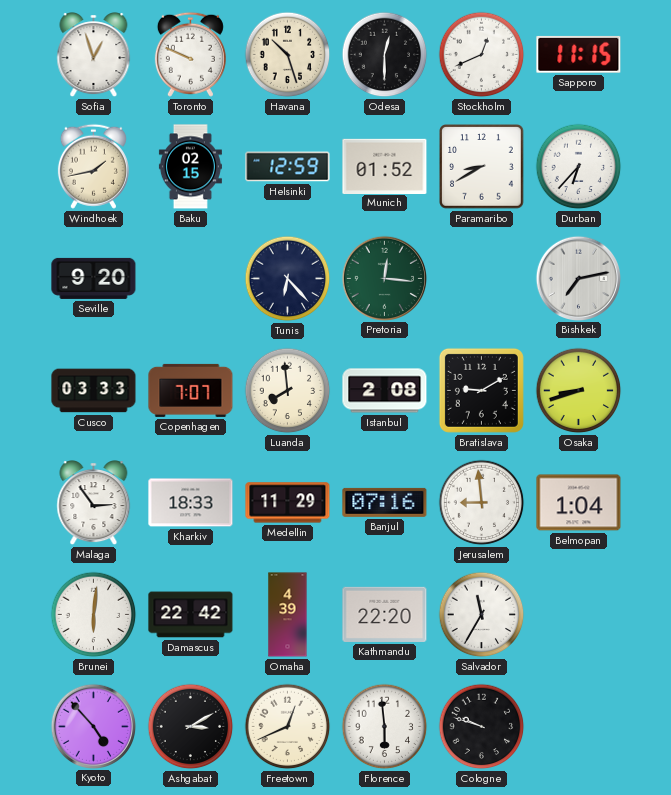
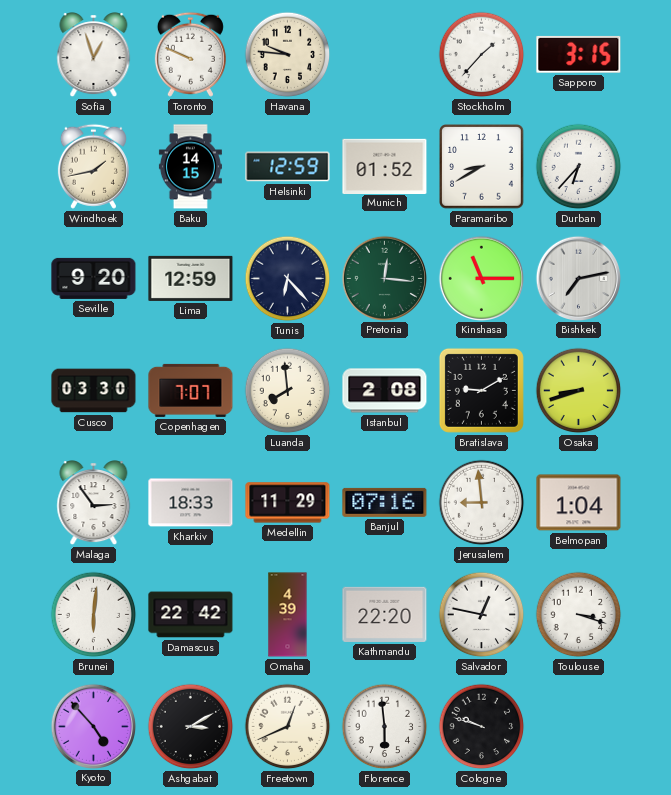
Havana: 10:27 -> 9:46
Odesa: 12:30 -> none
Stockholm: 12:41 -> 1:37
Sapporo: 11:15 -> 3:15
Baku: 02:15 -> 14:15
Lima: none -> 12:59
Kinshasa: none -> 11:15
Cusco: 03:33 -> 03:30
Salvador: 11:35 -> 12:47
Toulouse: none -> 3:18
